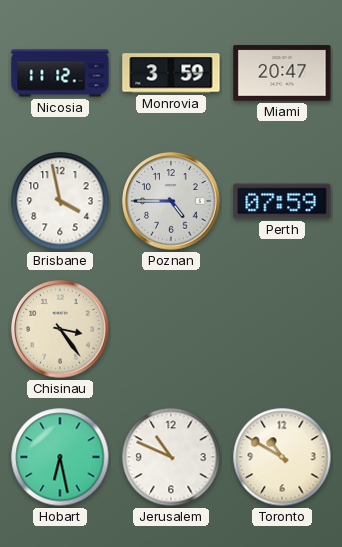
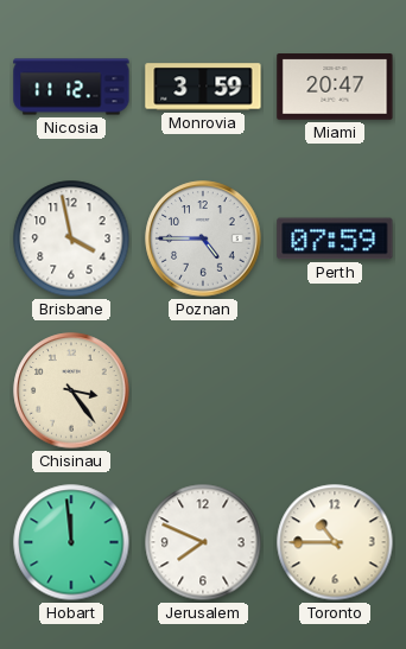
Hobart: 6:28 -> 11:59
Jerusalem: 10:49 -> 7:49
Toronto: 10:50 -> 10:45
